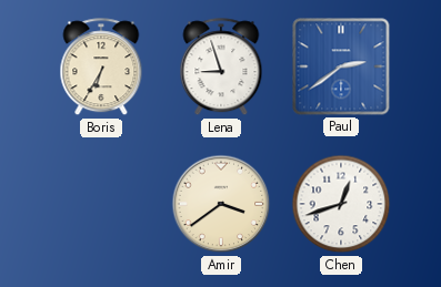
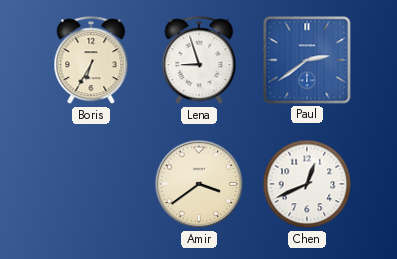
Chen: 12:42 -> 12:41
